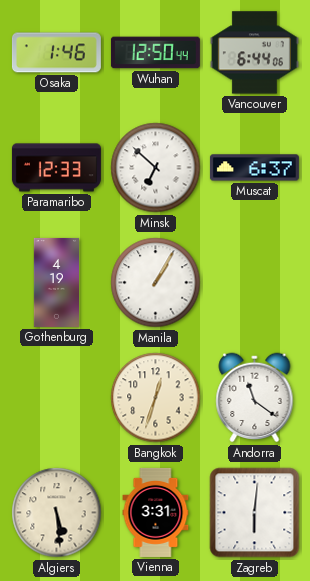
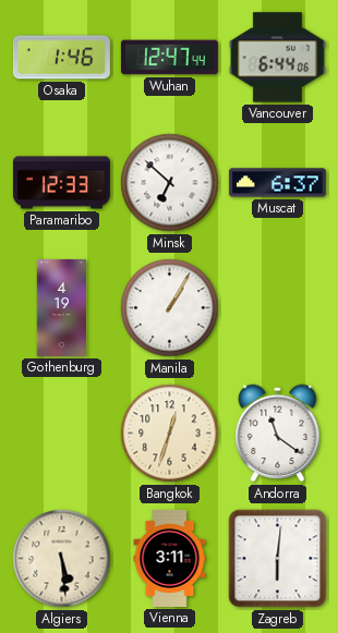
Wuhan: 12:50 -> 12:47
Vienna: 3:31 -> 3:11
